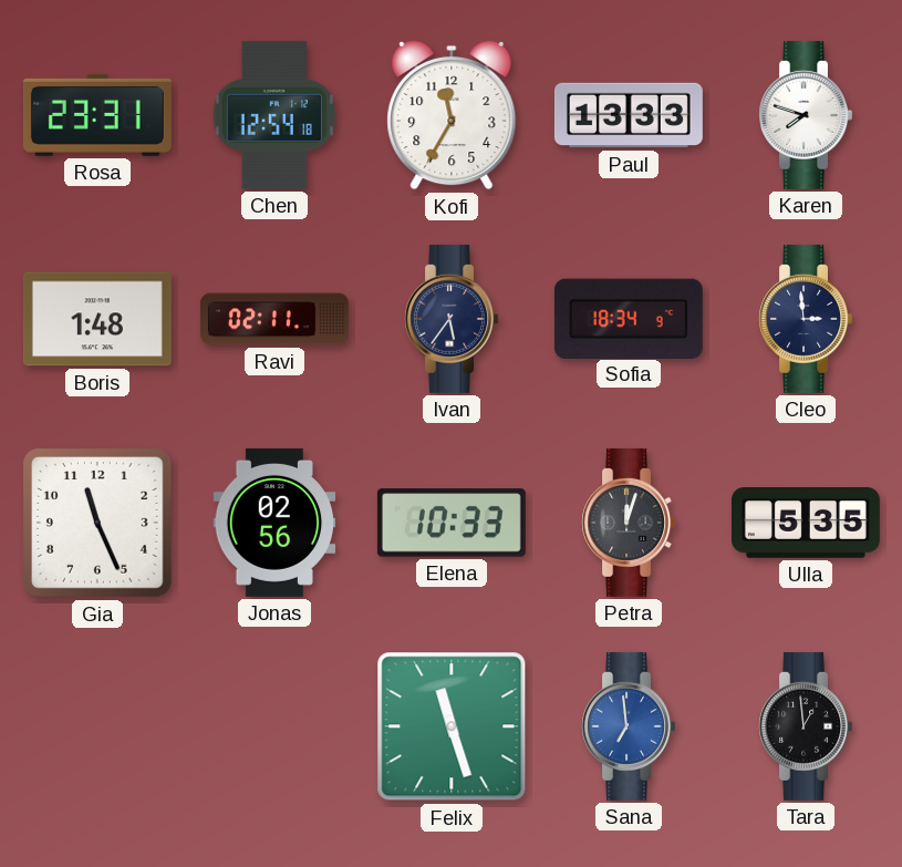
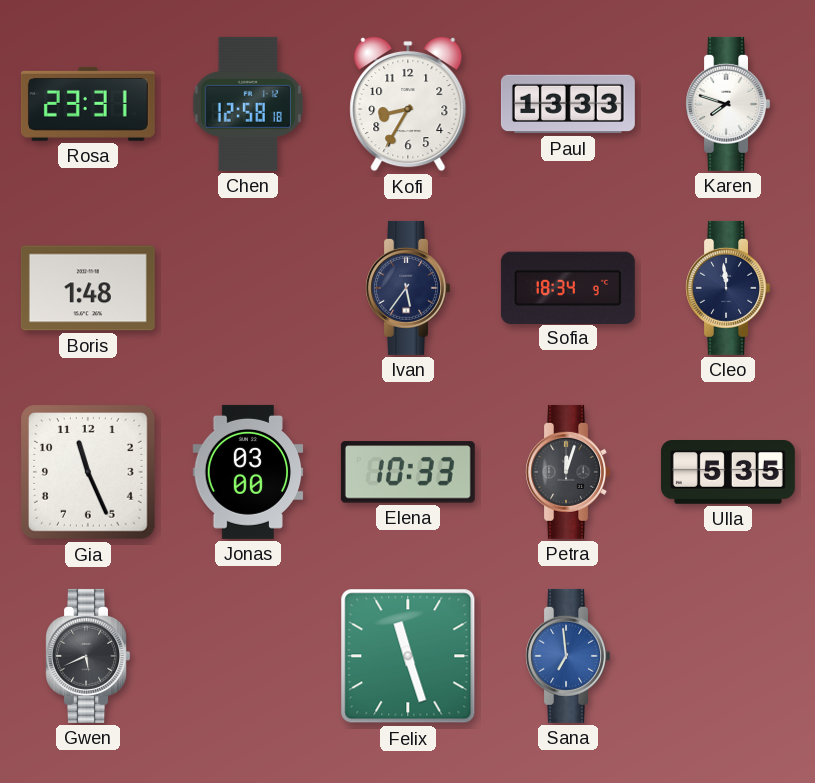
Chen: 12:54 -> 12:58
Kofi: 11:35 -> 8:35
Ravi: 02:11 -> none
Cleo: 2:59 -> 11:59
Jonas: 02:56 -> 03:00
Gwen: none -> 5:41
Tara: 12:59 -> none
